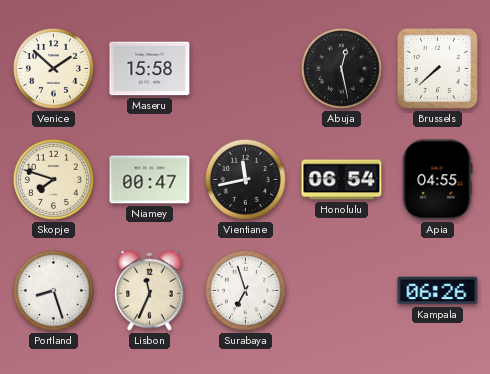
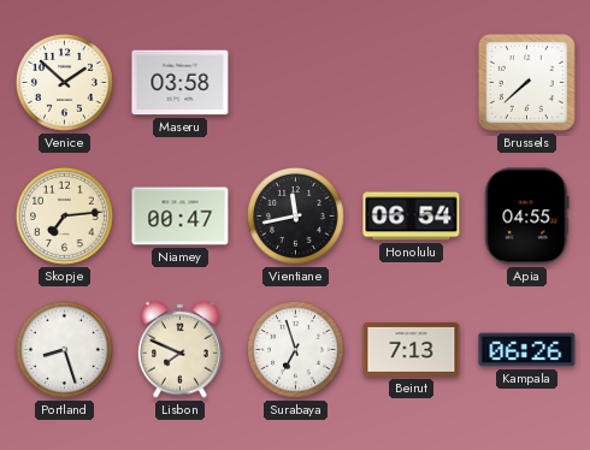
Maseru: 15:58 -> 03:58
Abuja: 12:28 -> none
Skopje: 7:48 -> 7:14
Lisbon: 11:34 -> 7:49
Beirut: none -> 7:13
